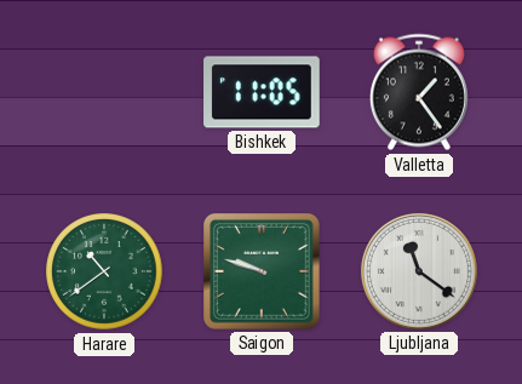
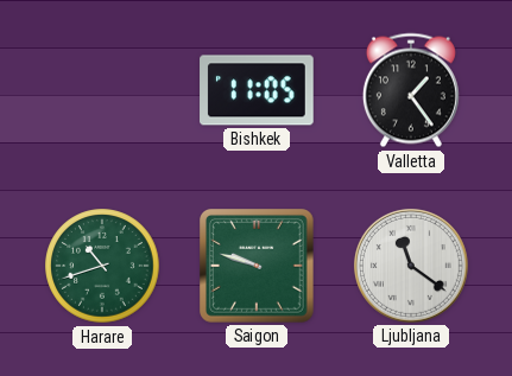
Harare: 10:39 -> 10:42
